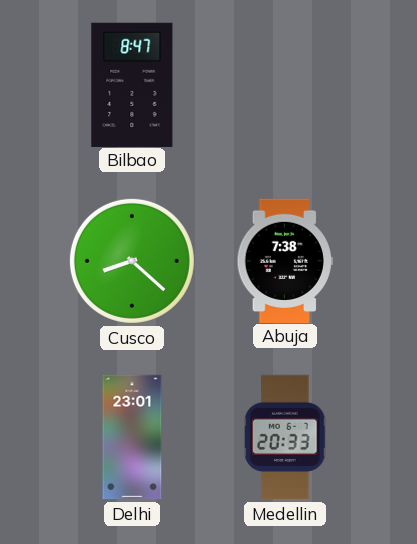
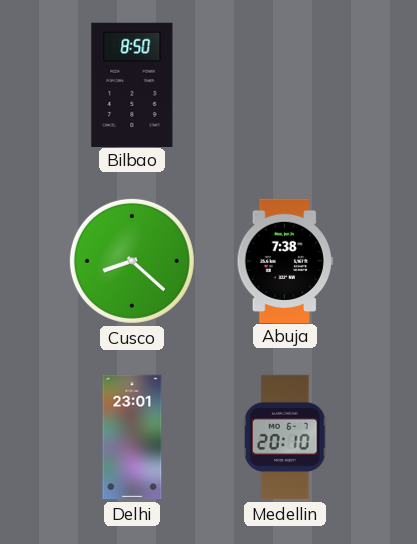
Bilbao: 8:47 -> 8:50
Medellin: 20:33 -> 20:10
